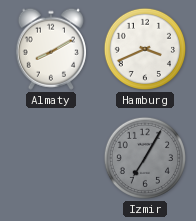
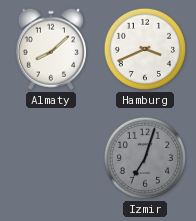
Almaty: 8:10 -> 8:08
Izmir: 7:05 -> 7:03
